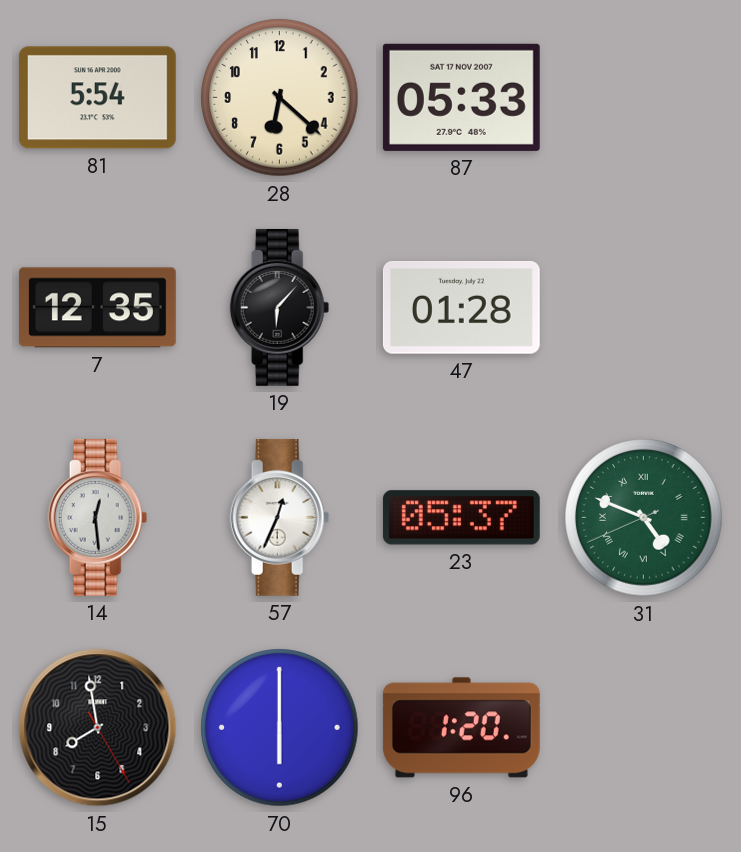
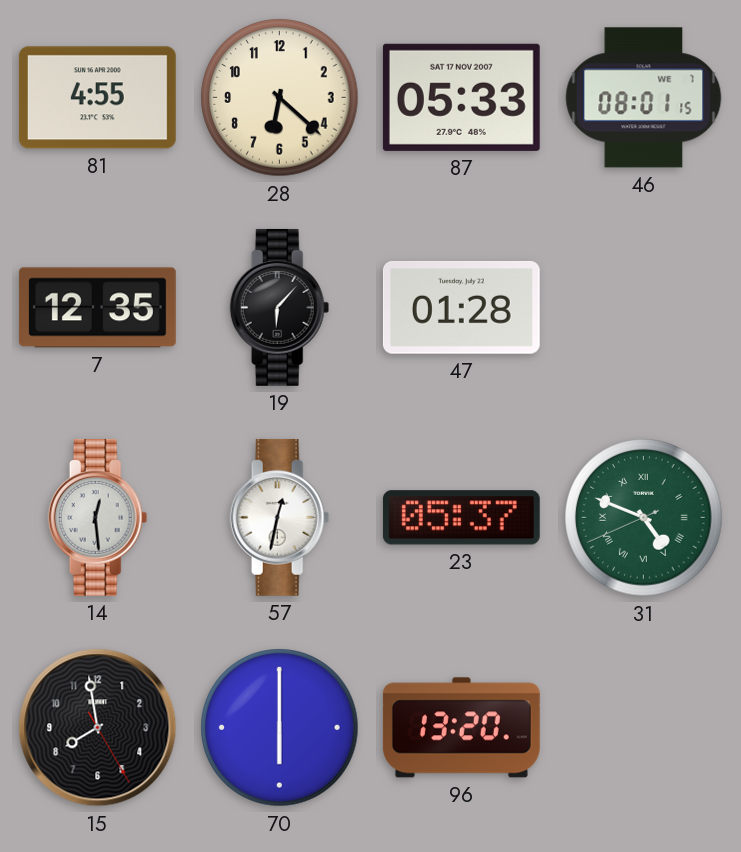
81: 5:54 -> 4:55
46: none -> 08:01
57: 12:34 -> 12:32
96: 1:20 -> 13:20
